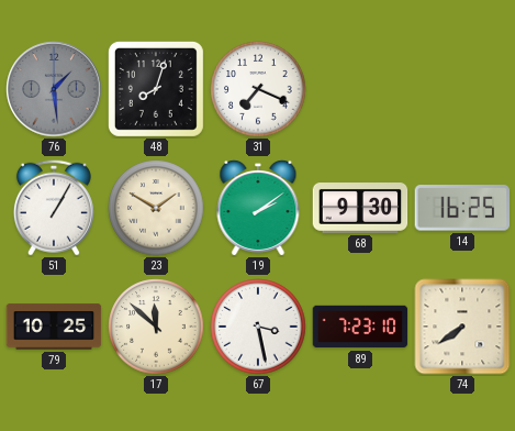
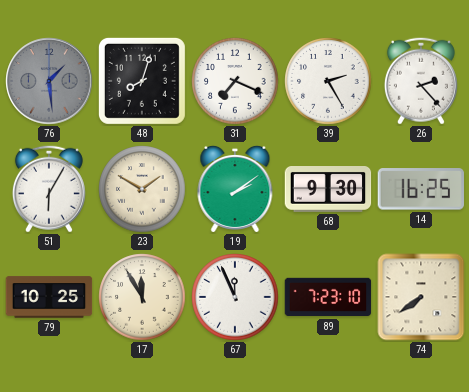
39: none -> 2:25
26: none -> 2:23
51: 1:05 -> 6:05
17: 11:52 -> 11:55
67: 3:28 -> 11:56
